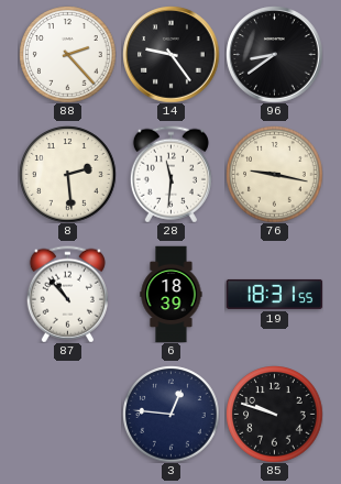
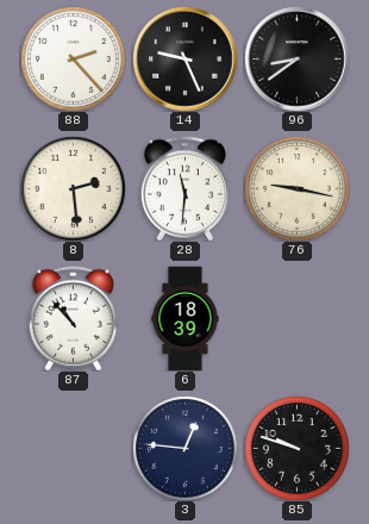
14: 9:24 -> 9:26
19: 18:31 -> none
